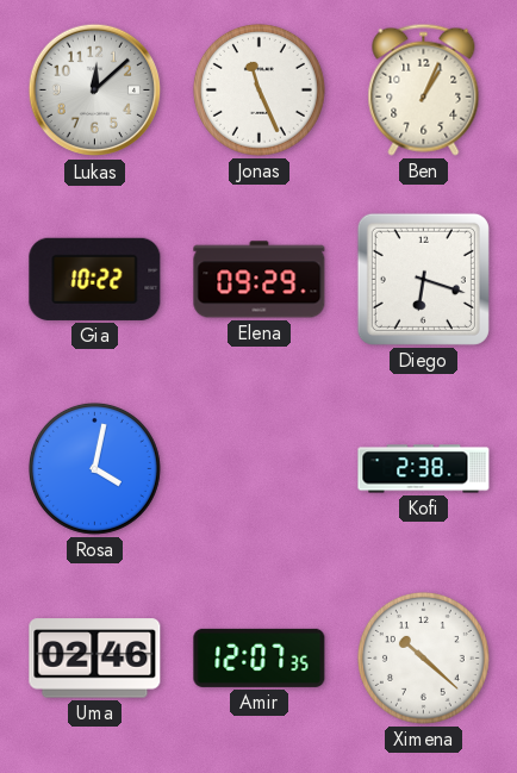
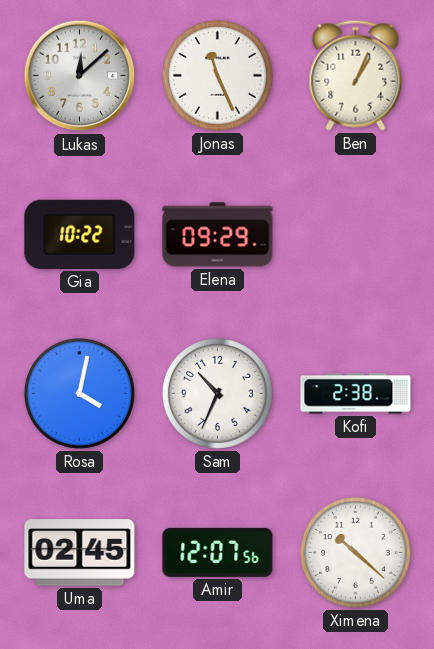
Diego: 6:18 -> none
Sam: none -> 10:34
Uma: 02:46 -> 02:45
Amir: 12:07:35 -> 12:07:56
